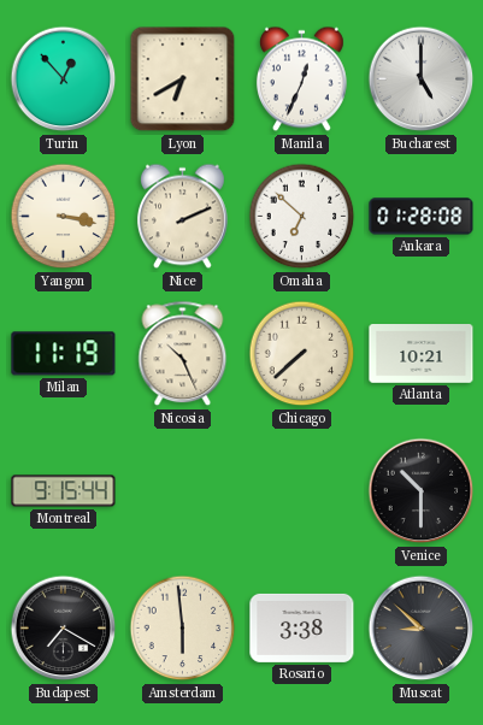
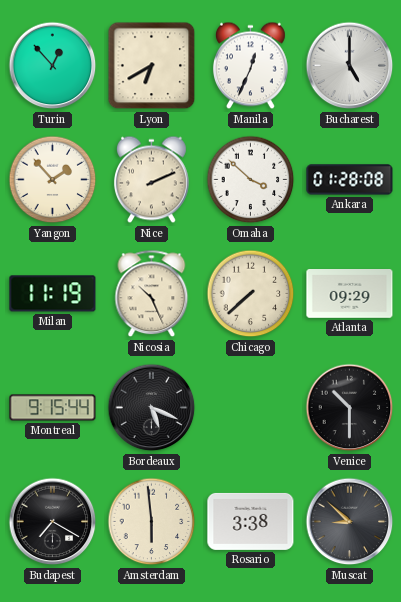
Yangon: 3:17 -> 1:53
Omaha: 6:52 -> 3:52
Atlanta: 10:21 -> 09:29
Bordeaux: none -> 5:19
